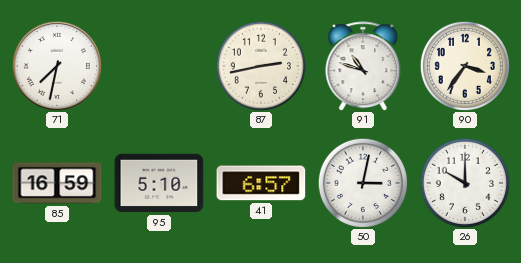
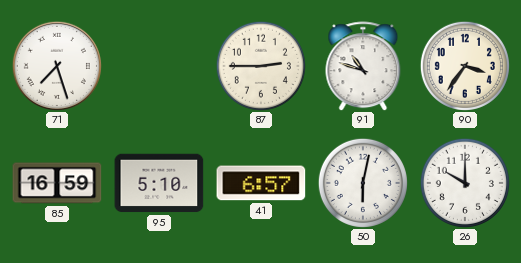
71: 7:32 -> 7:27
87: 2:43 -> 2:45
50: 3:02 -> 6:02
